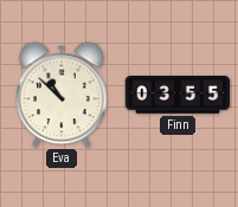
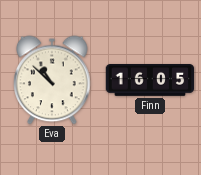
Finn: 03:55 -> 16:05
